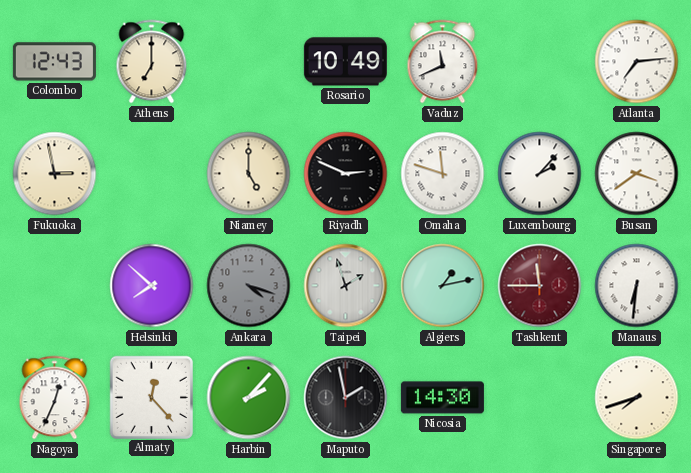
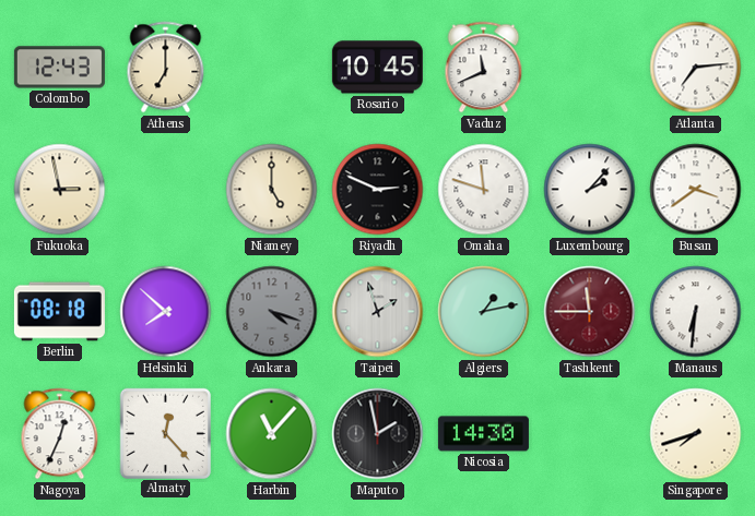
Rosario: 10:49 -> 10:45
Berlin: none -> 08:18
Harbin: 2:07 -> 11:07
